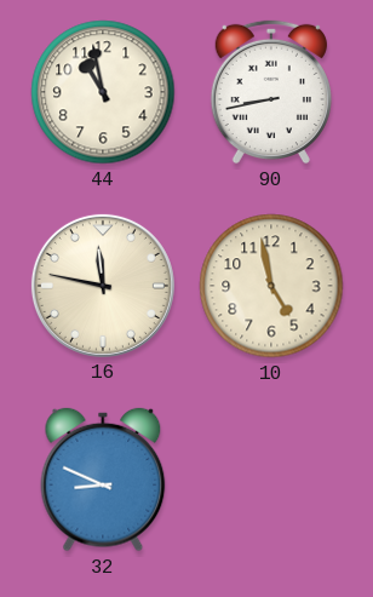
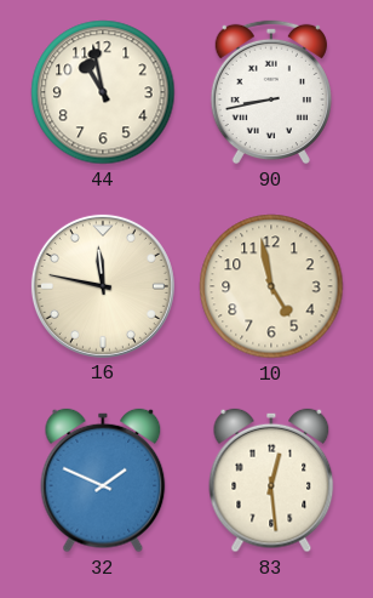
32: 8:49 -> 1:49
83: none -> 12:29
